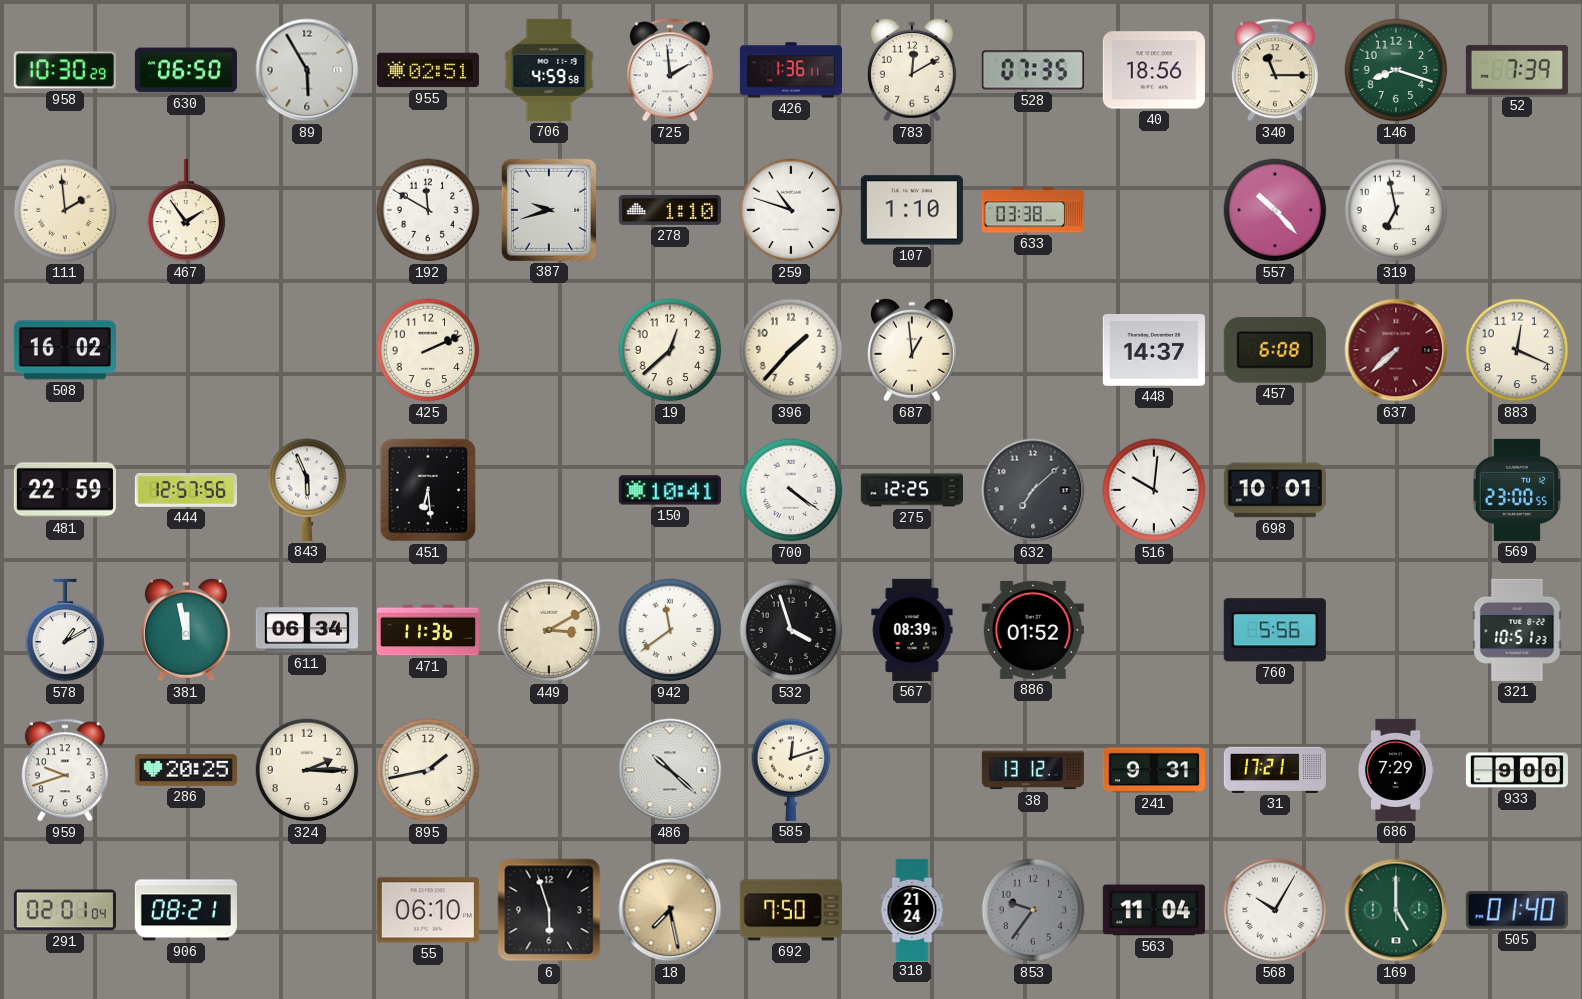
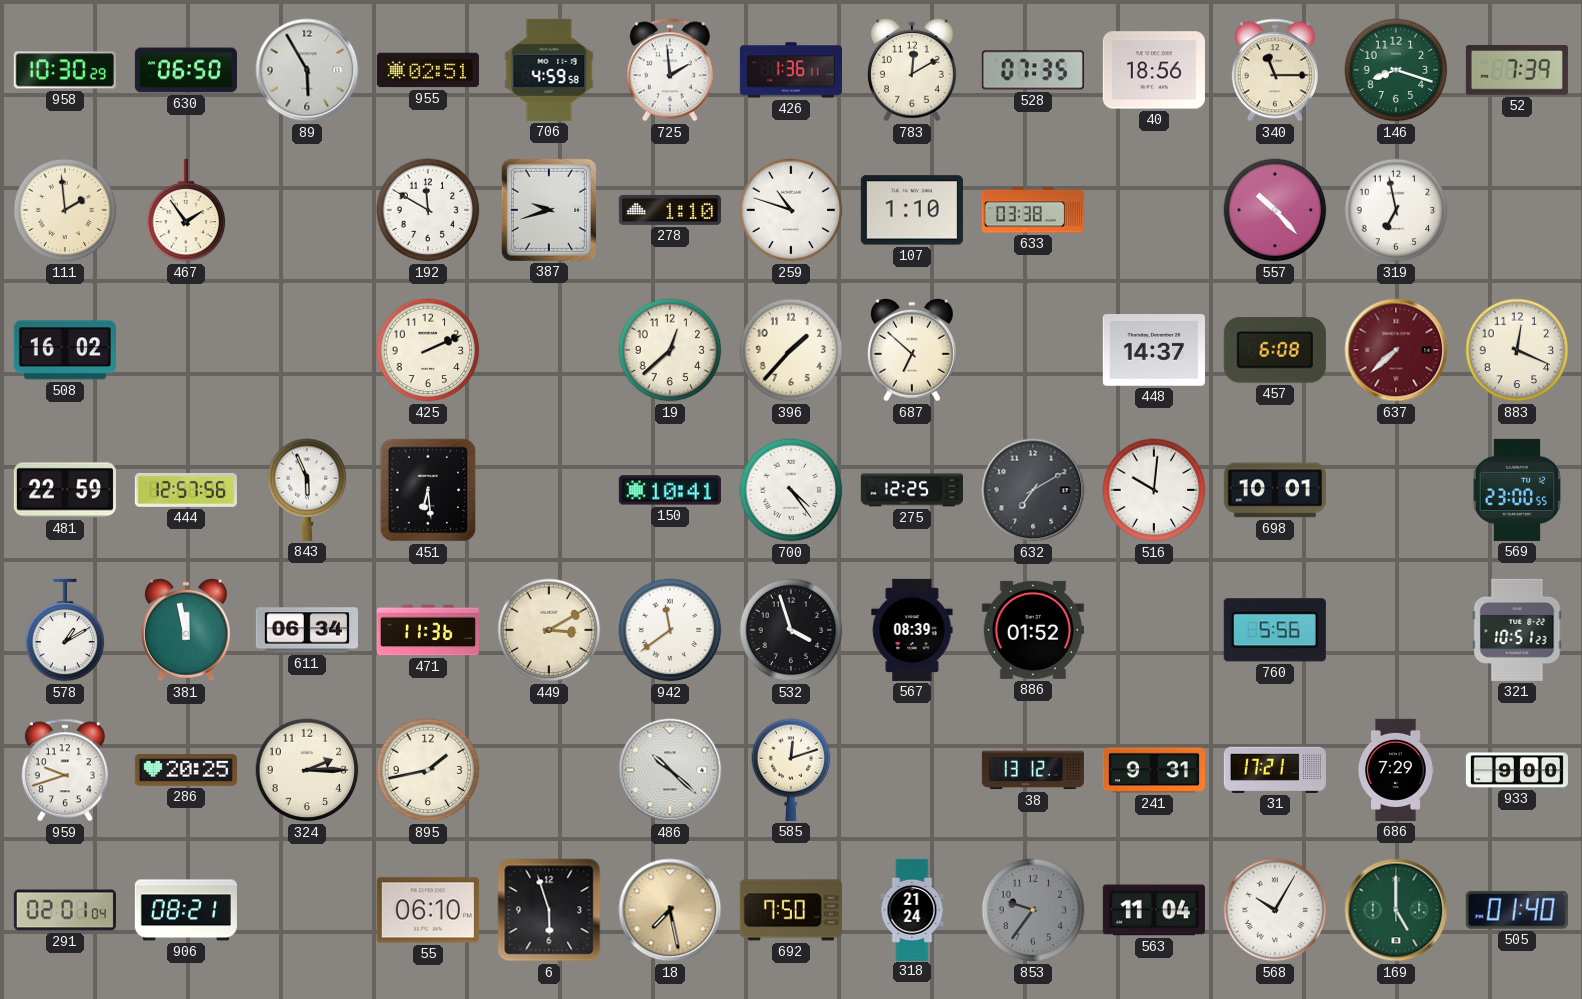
687: 12:59 -> 6:52
700: 4:21 -> 4:24
632: 7:08 -> 7:10
